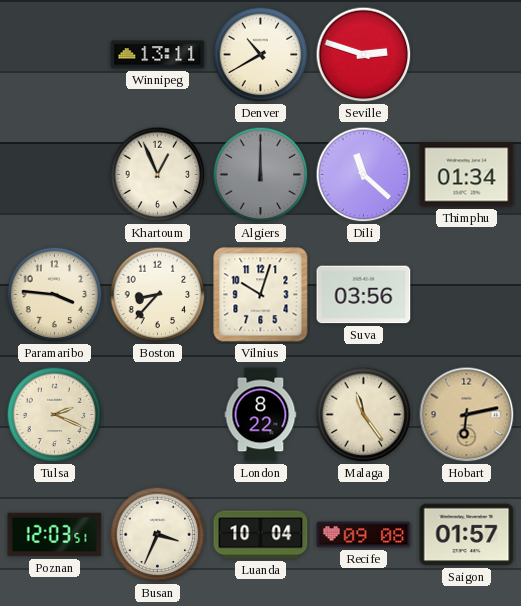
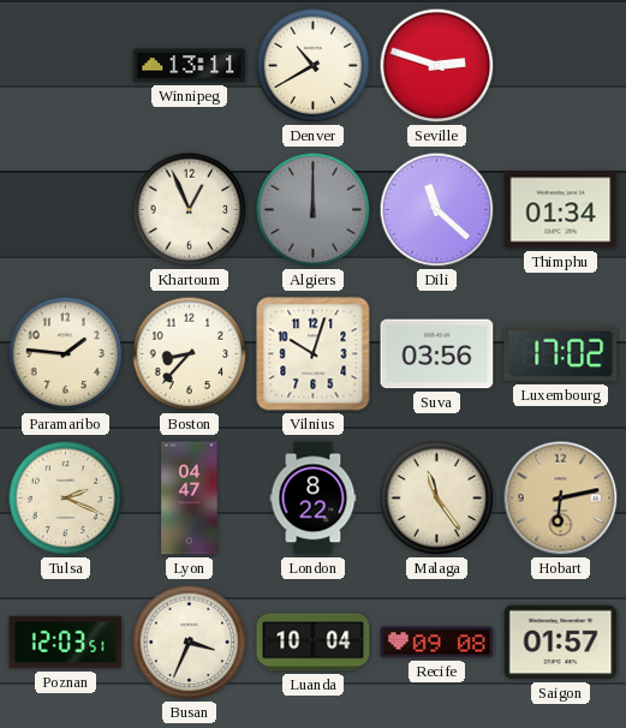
Paramaribo: 3:46 -> 1:46
Luxembourg: none -> 17:02
Lyon: none -> 04:47
